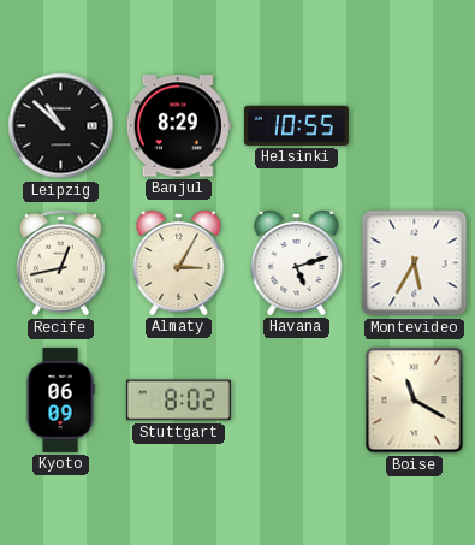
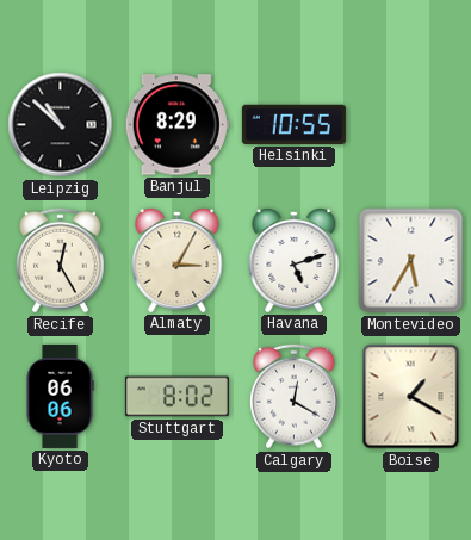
Recife: 12:43 -> 12:25
Kyoto: 06:09 -> 06:06
Calgary: none -> 12:20
Boise: 11:20 -> 1:20
